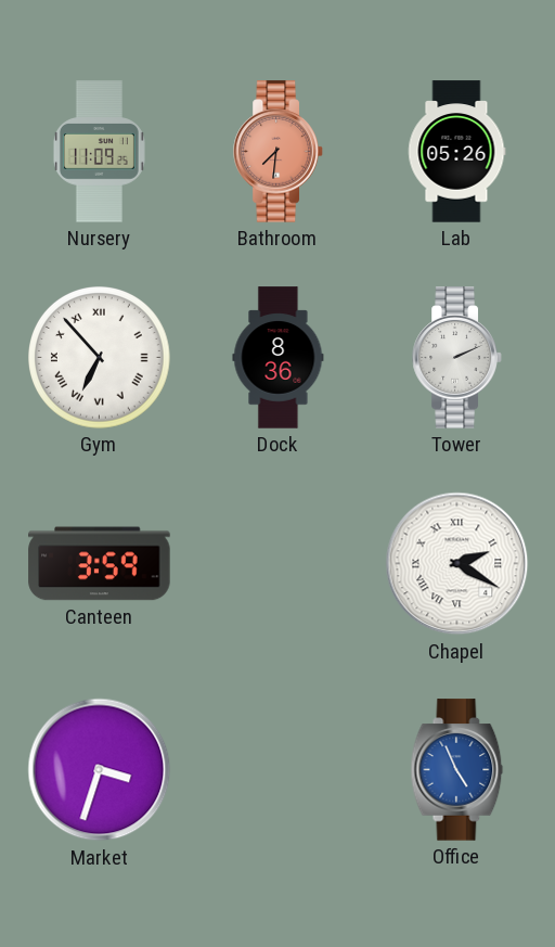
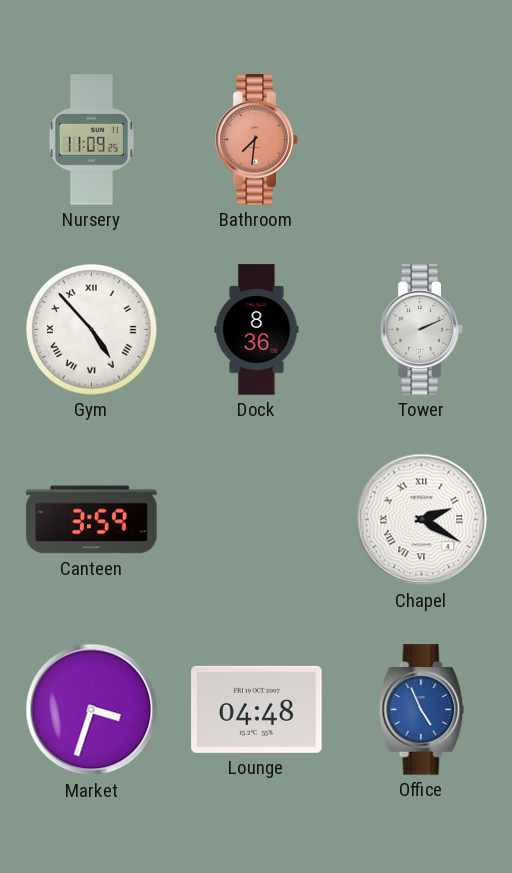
Lab: 05:26 -> none
Gym: 6:53 -> 4:53
Lounge: none -> 04:48
